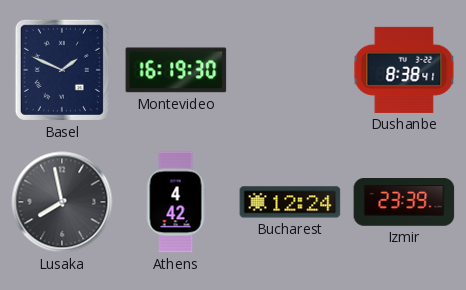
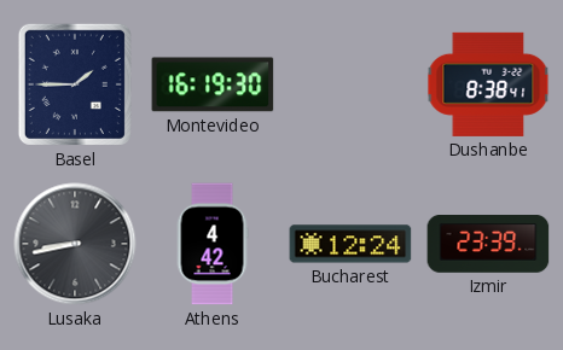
Basel: 1:49 -> 1:45
Lusaka: 7:58 -> 8:43
